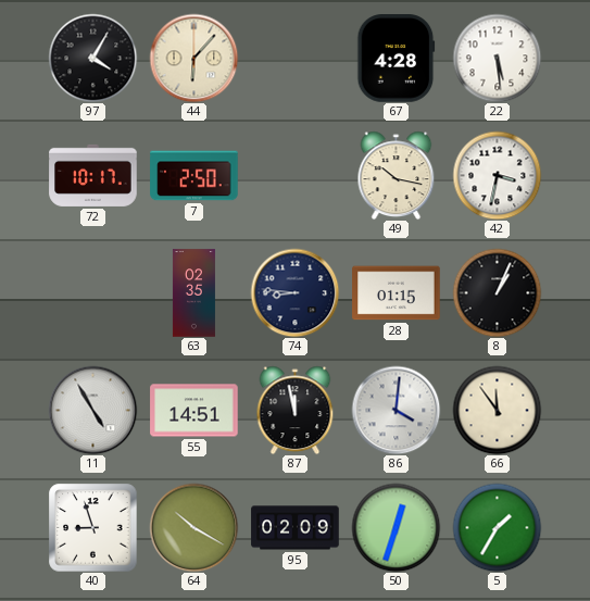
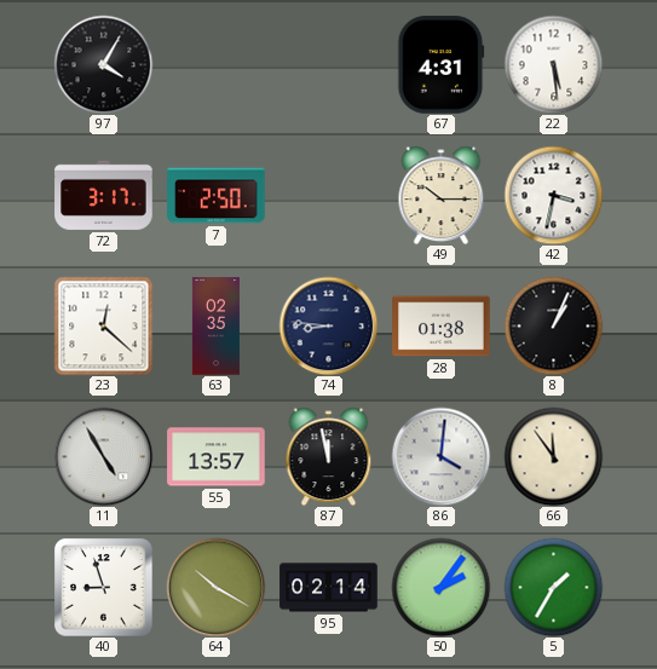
44: 6:07 -> none
67: 4:28 -> 4:31
72: 10:17 -> 3:17
49: 10:17 -> 10:15
23: none -> 12:22
28: 01:15 -> 01:38
55: 14:51 -> 13:57
95: 02:09 -> 02:14
50: 12:33 -> 2:06
